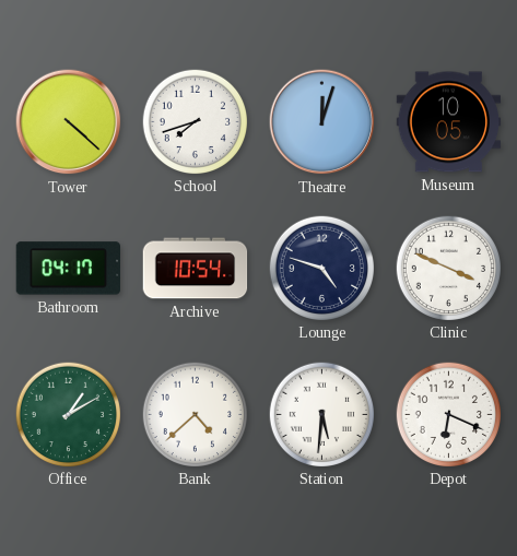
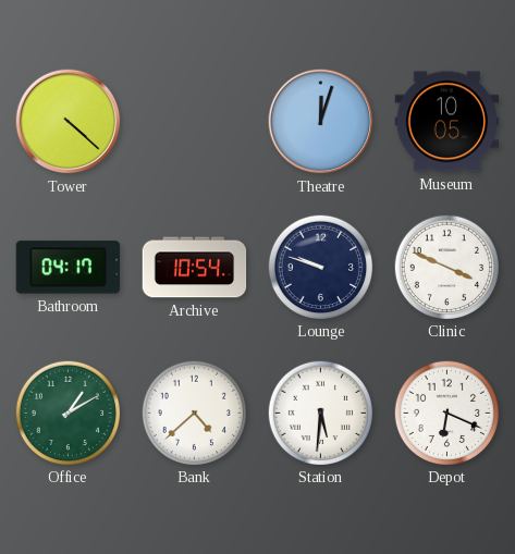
School: 7:42 -> none
Lounge: 4:48 -> 9:48
